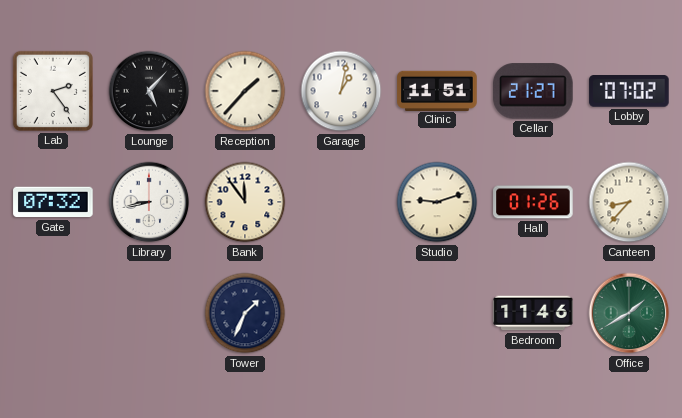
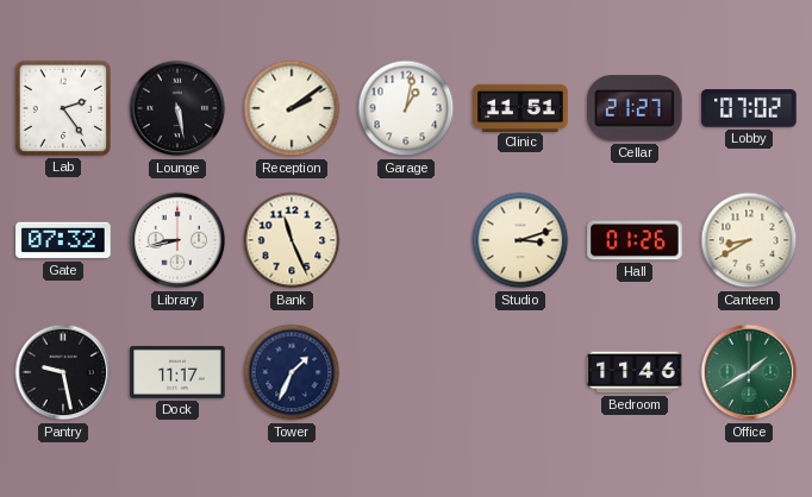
Lounge: 5:07 -> 5:28
Reception: 1:37 -> 2:09
Bank: 11:54 -> 11:26
Studio: 9:12 -> 3:12
Canteen: 8:37 -> 8:40
Pantry: none -> 9:28
Dock: none -> 11:17
